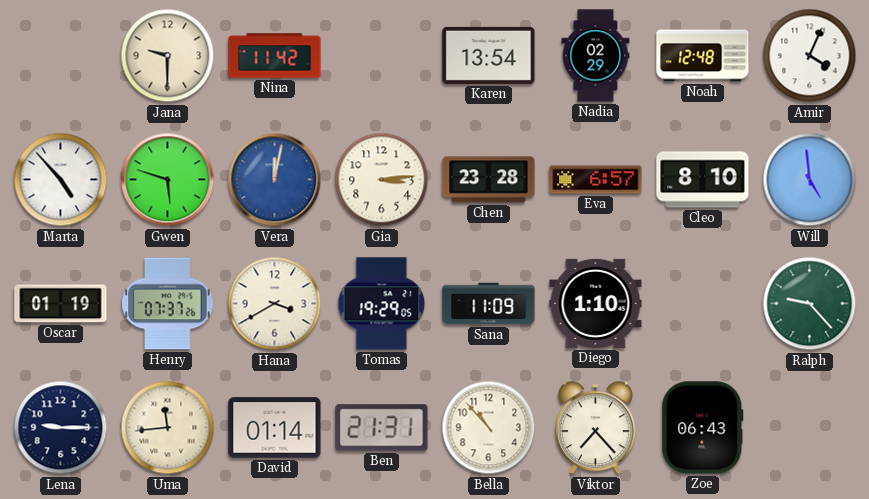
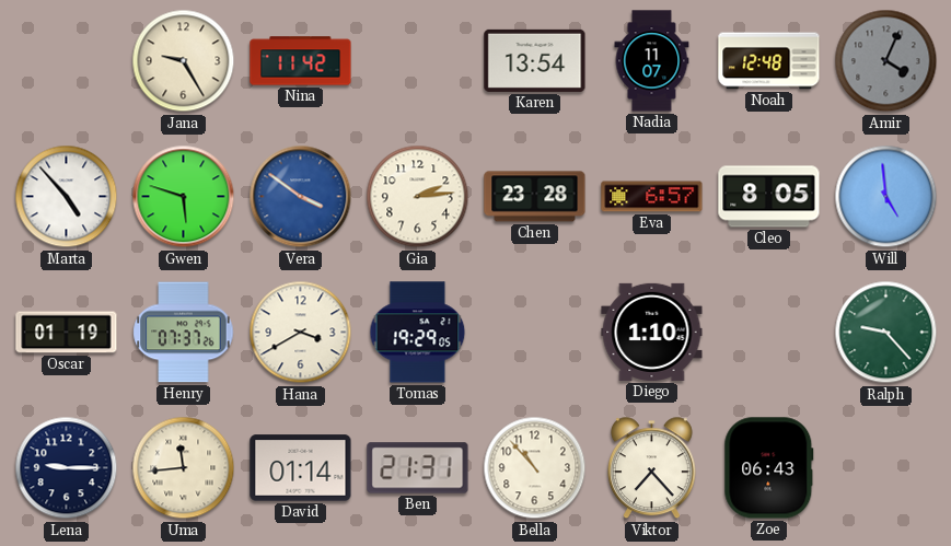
Jana: 9:30 -> 9:25
Nadia: 02:29 -> 11:07
Amir dial: white -> grey
Vera: 12:02 -> 3:51
Gia: 3:14 -> 2:14
Cleo: 8:10 -> 8:05
Sana: 11:09 -> none
